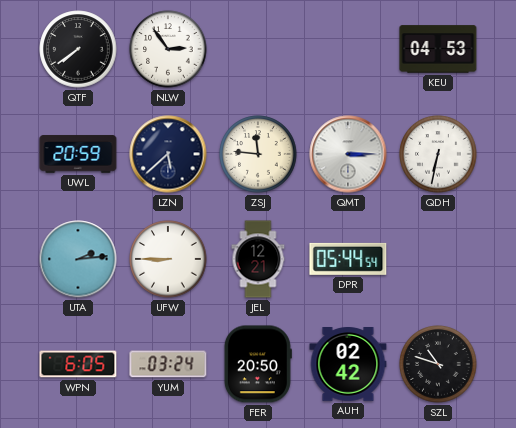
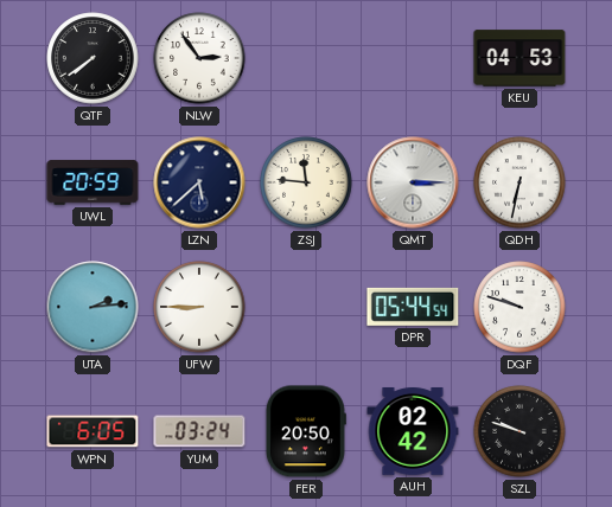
JEL: 12:21 -> none
DQF: none -> 9:48
SZL: 10:48 -> 9:48
